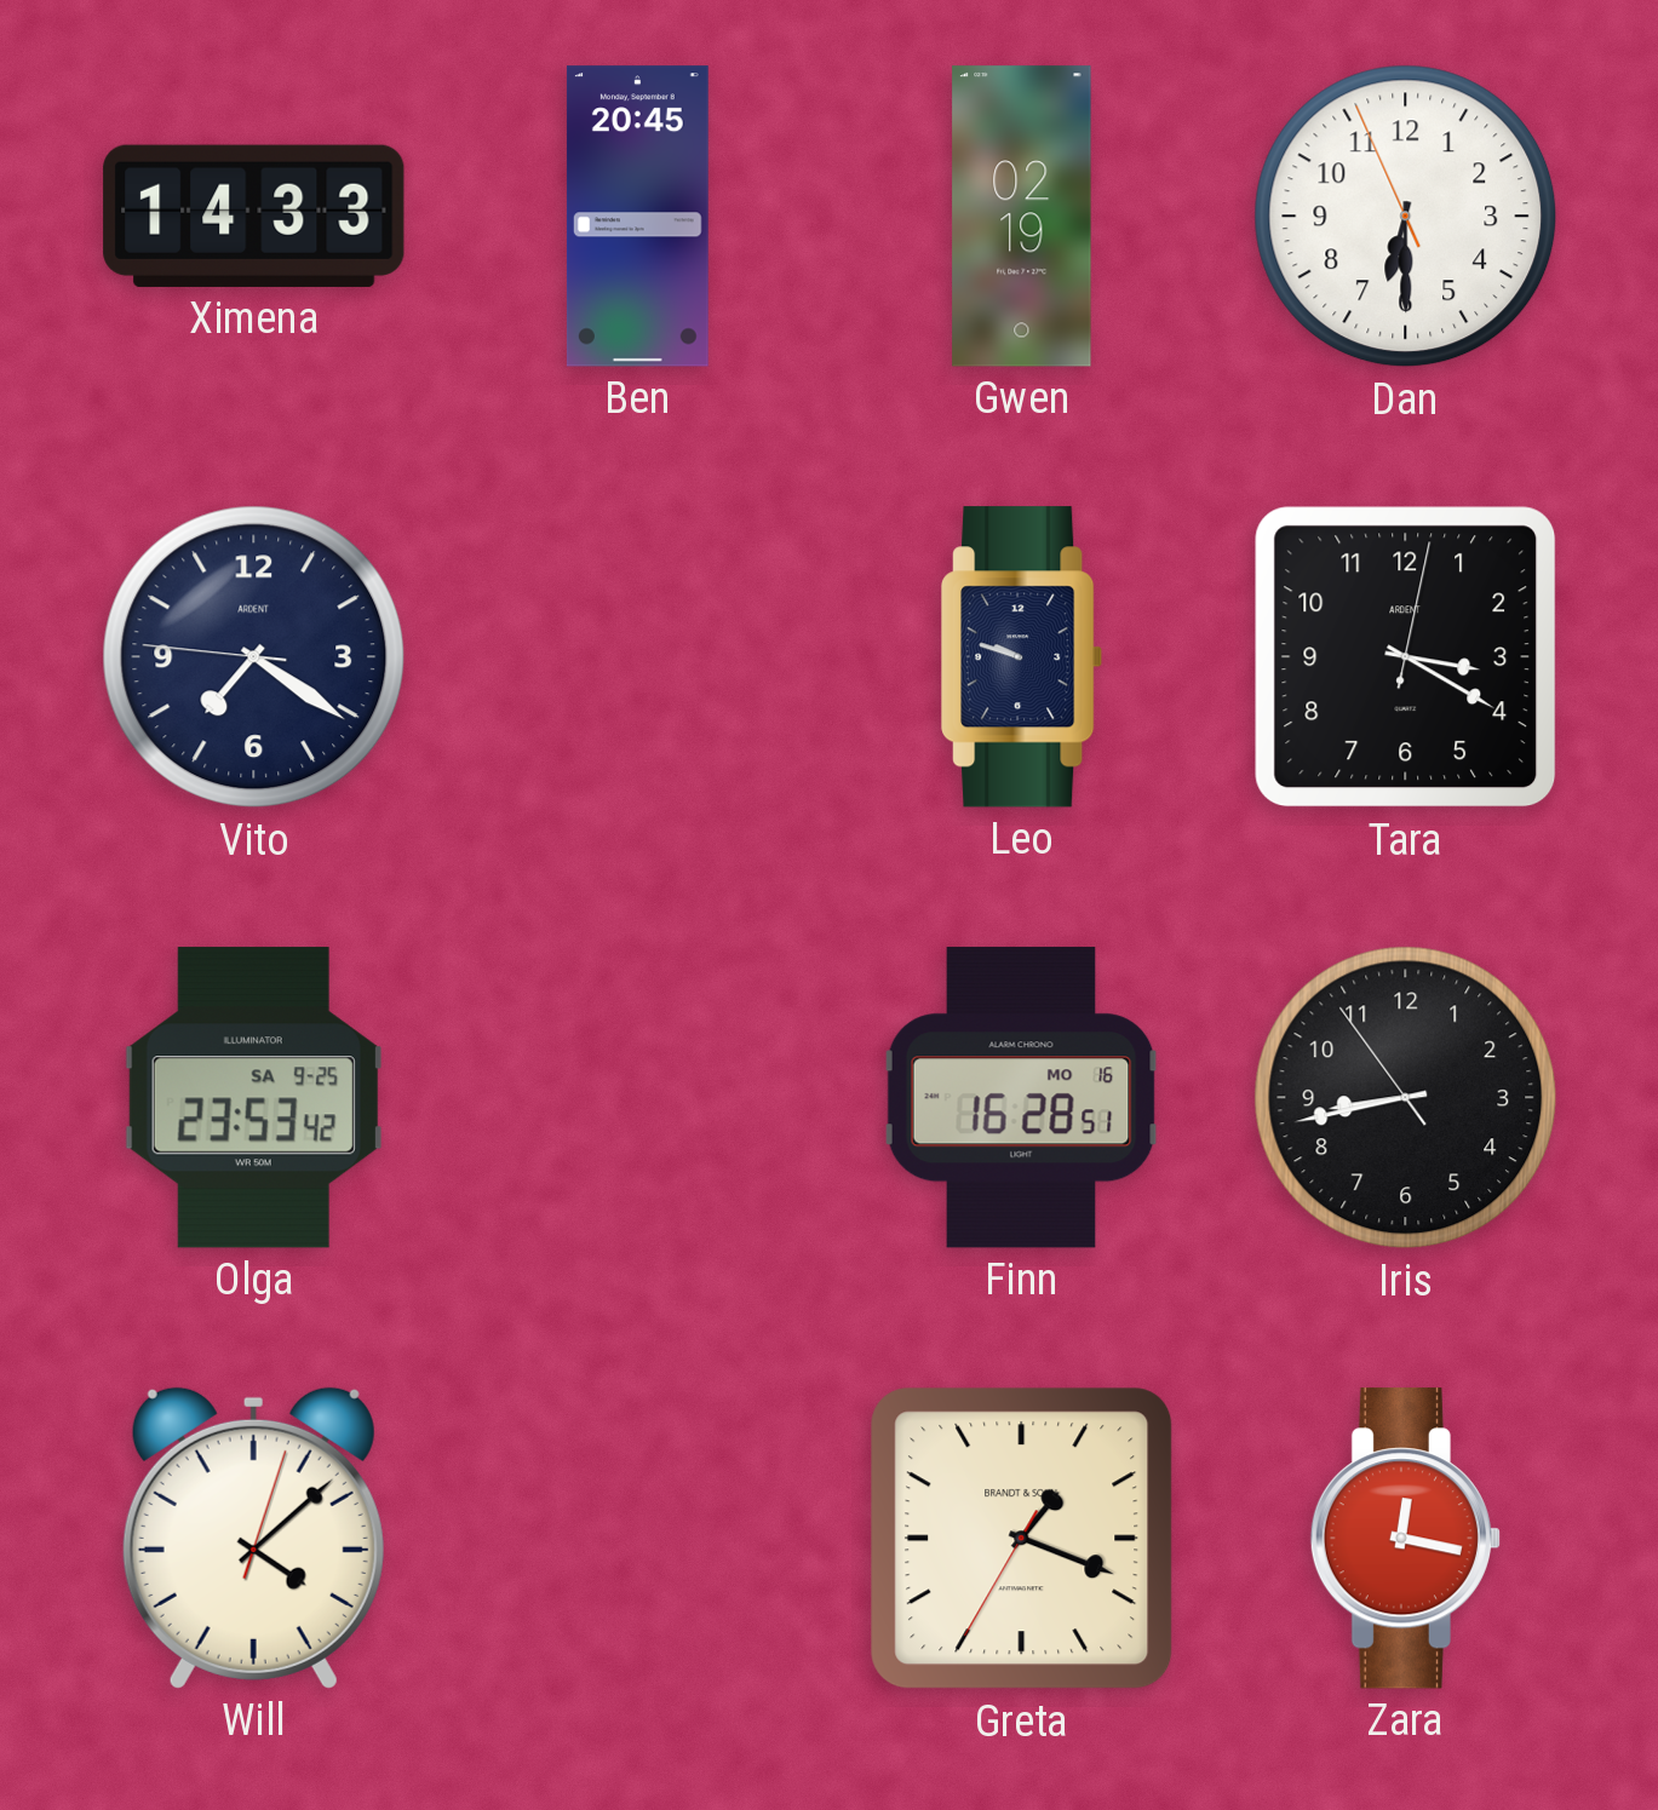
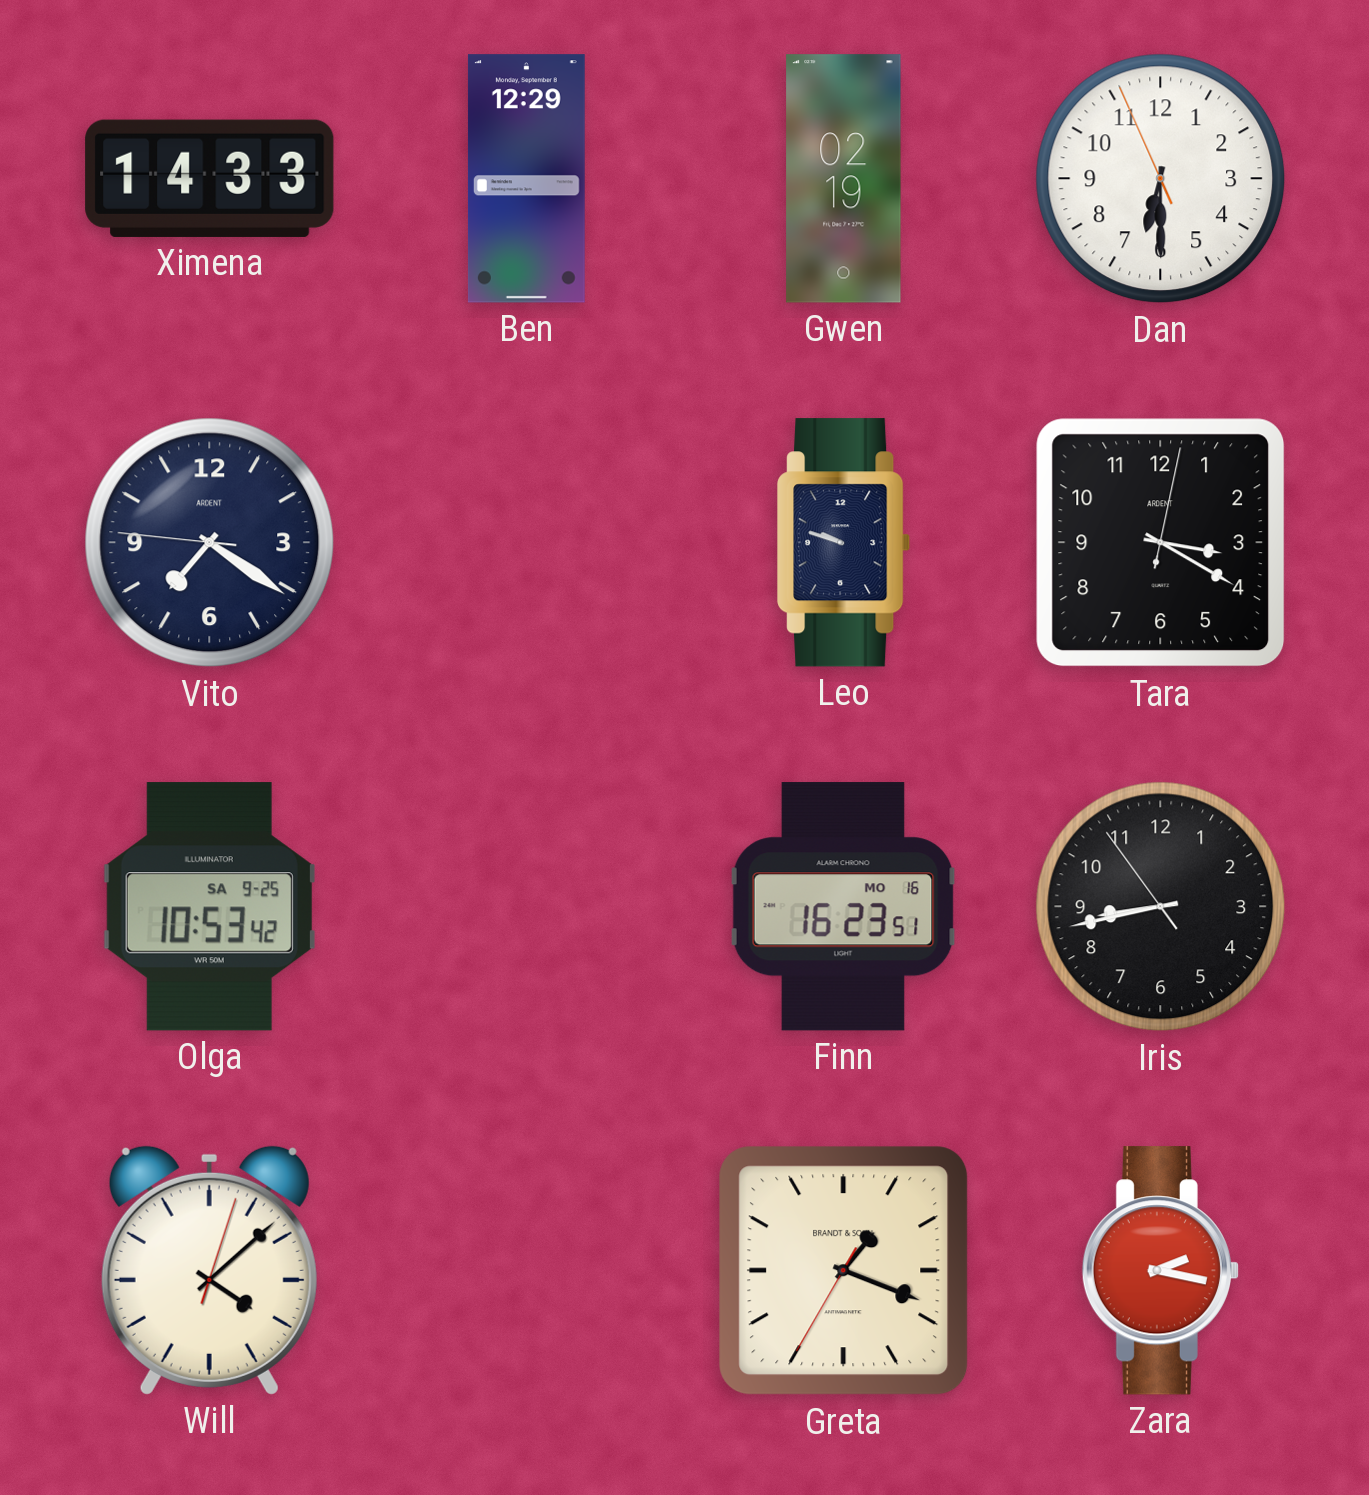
Ben: 20:45 -> 12:29
Olga: 23:53 -> 10:53
Finn: 16:28 -> 16:23
Zara: 12:17 -> 2:17
